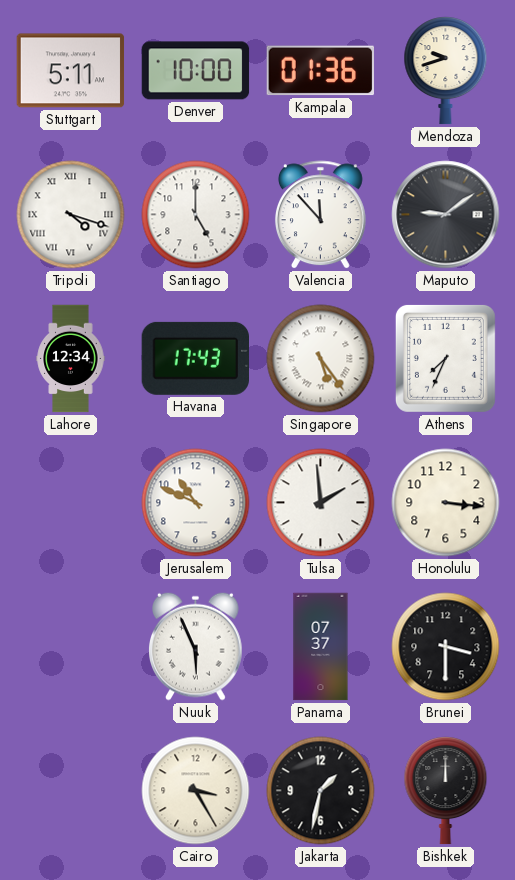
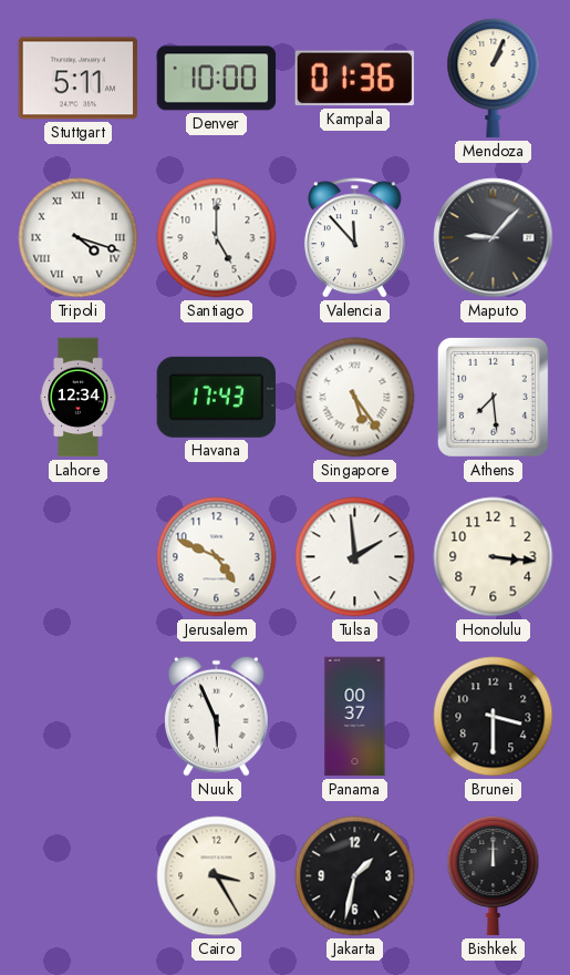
Mendoza: 9:42 -> 1:04
Maputo: 9:09 -> 9:07
Athens: 7:34 -> 7:29
Jerusalem: 10:49 -> 4:49
Panama: 07:37 -> 00:37
